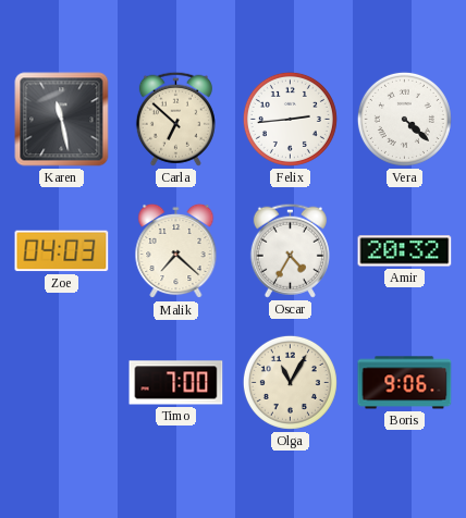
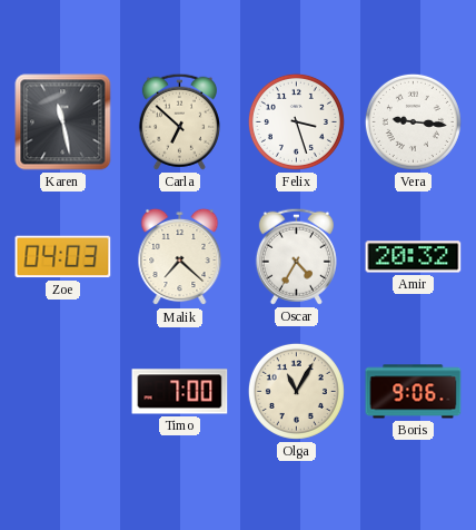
Felix: 2:44 -> 3:27
Vera: 4:22 -> 9:16
